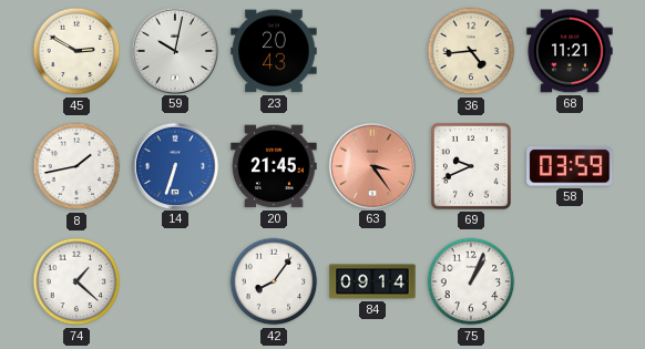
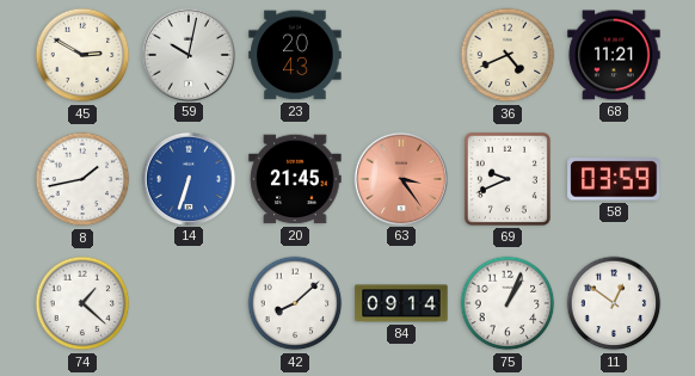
36: 4:44 -> 4:41
42: 8:06 -> 8:08
11: none -> 12:51
